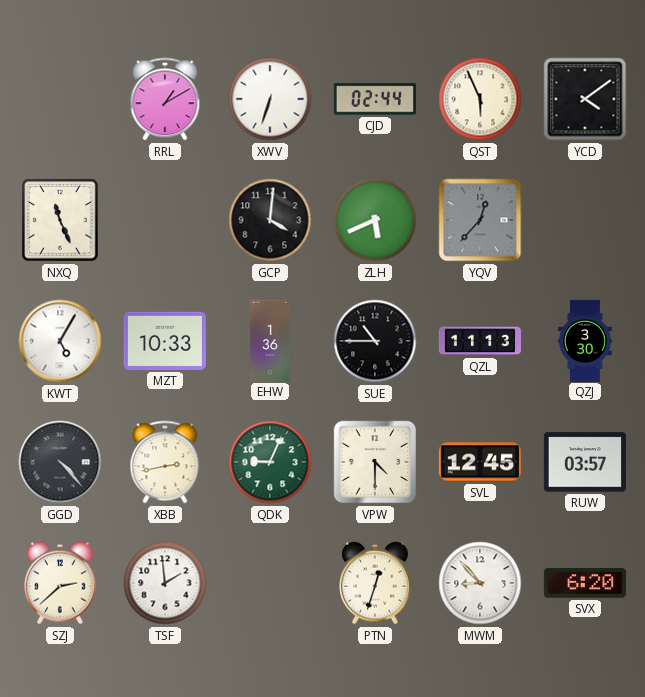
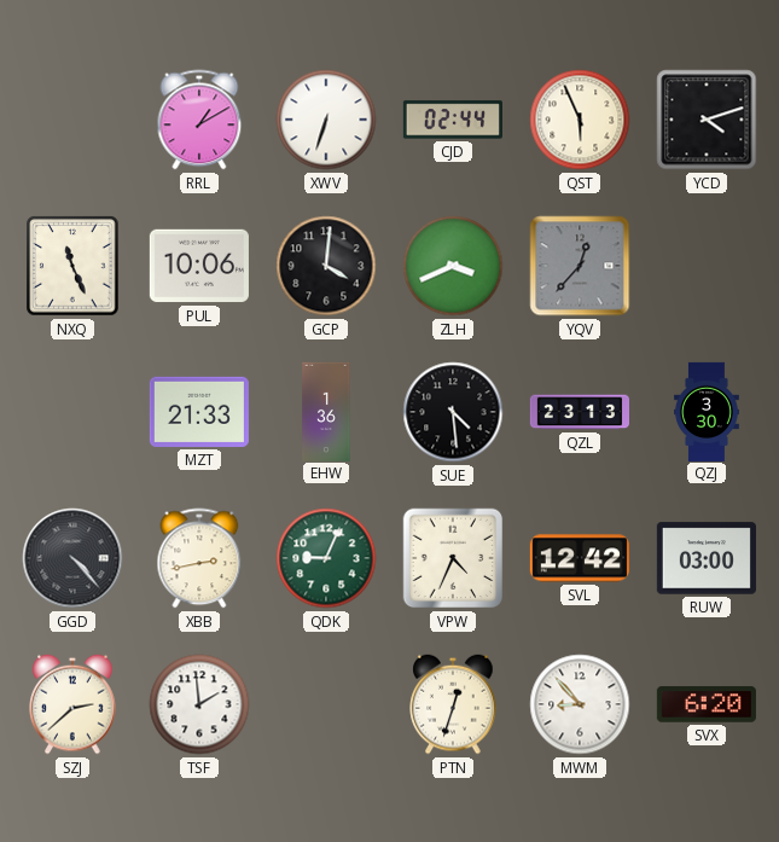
YCD: 4:09 -> 4:12
PUL: none -> 10:06
ZLH: 5:41 -> 3:41
KWT: 5:05 -> none
MZT: 10:33 -> 21:33
SUE: 10:45 -> 4:29
QZL: 11:13 -> 23:13
VPW: 4:30 -> 4:34
SVL: 12:45 -> 12:42
RUW: 03:57 -> 03:00
